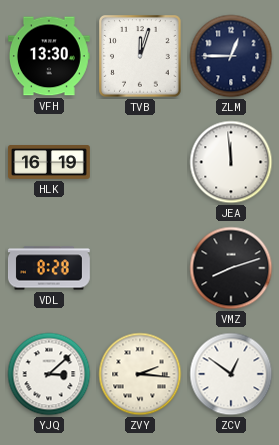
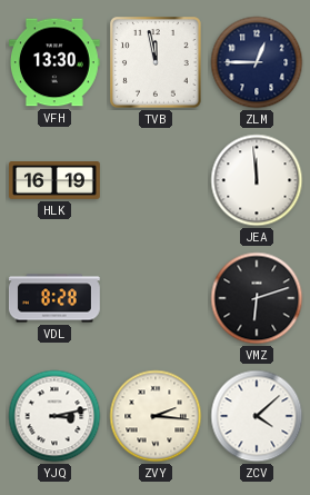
TVB: 12:03 -> 11:58
VMZ: 8:12 -> 6:12
YJQ: 3:08 -> 3:13
ZCV: 12:51 -> 4:08
